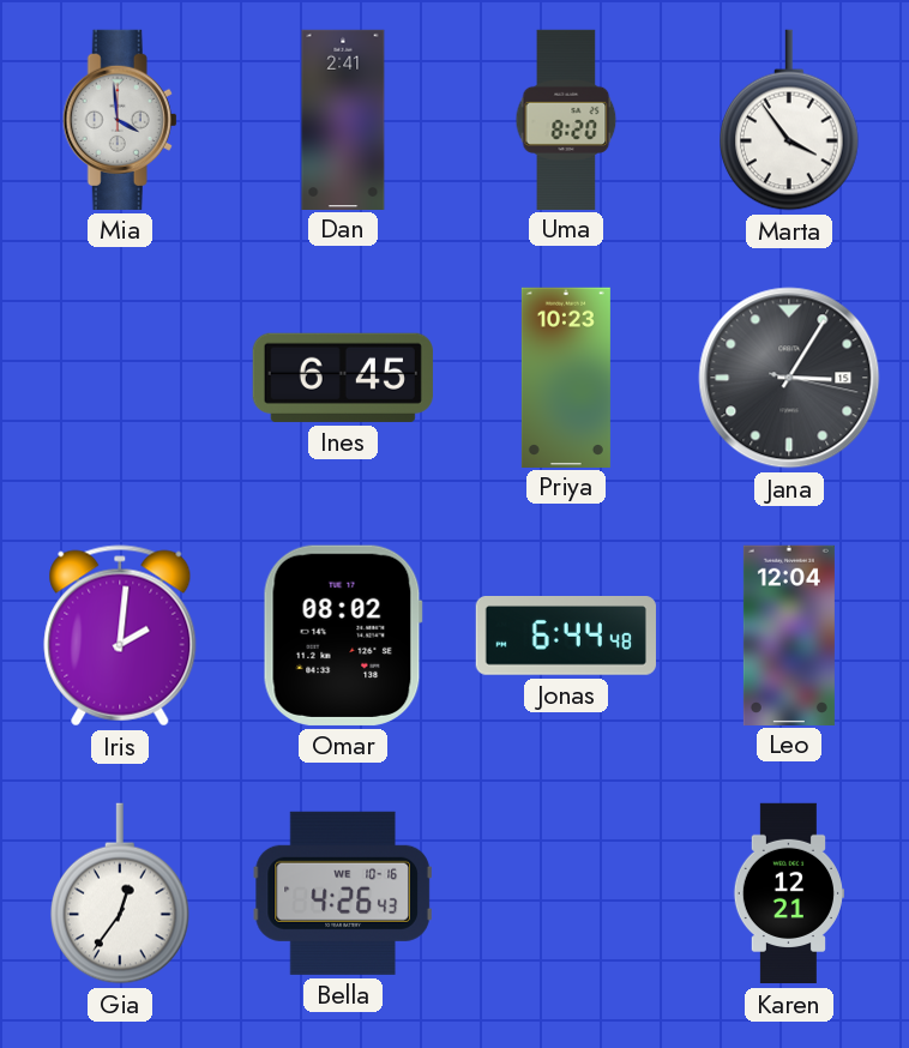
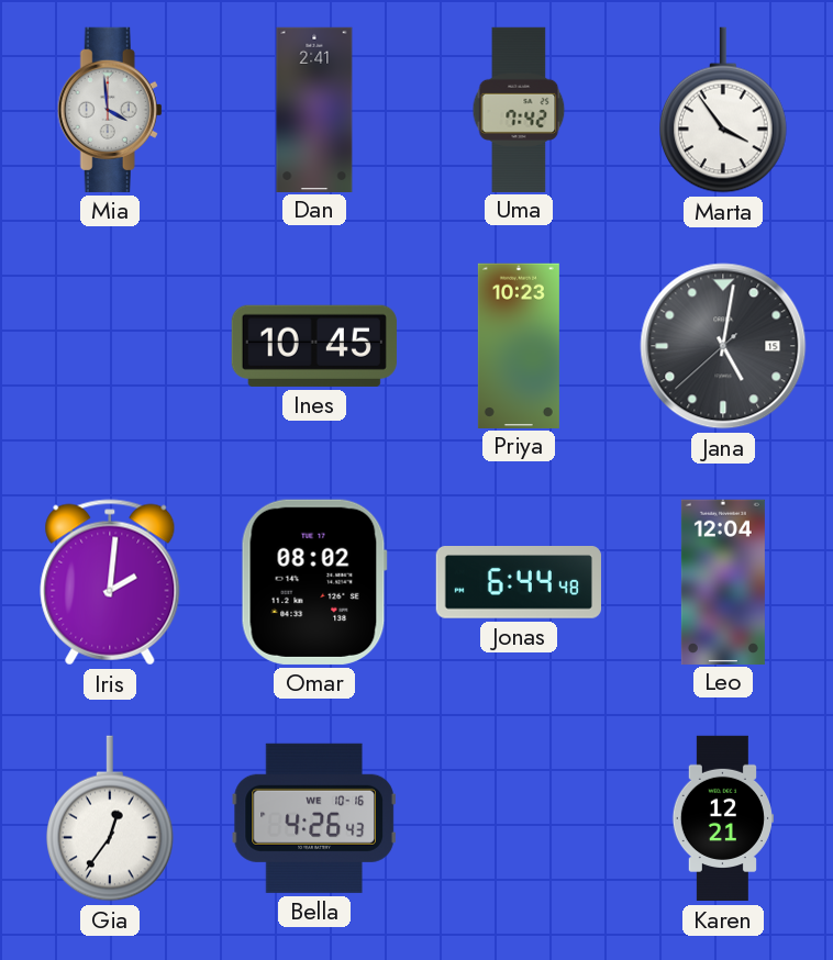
Uma: 8:20 -> 7:42
Ines: 6:45 -> 10:45
Jana: 3:05 -> 5:01
